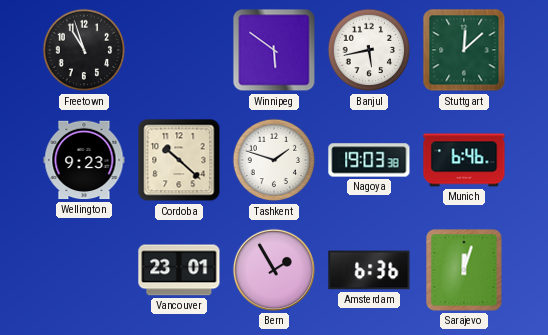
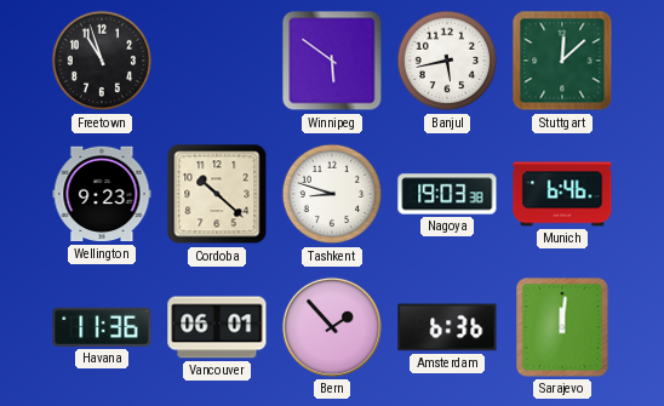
Tashkent: 1:48 -> 8:48
Havana: none -> 11:36
Vancouver: 23:01 -> 06:01
Bern: 1:55 -> 1:53
Sarajevo: 12:03 -> 12:01
